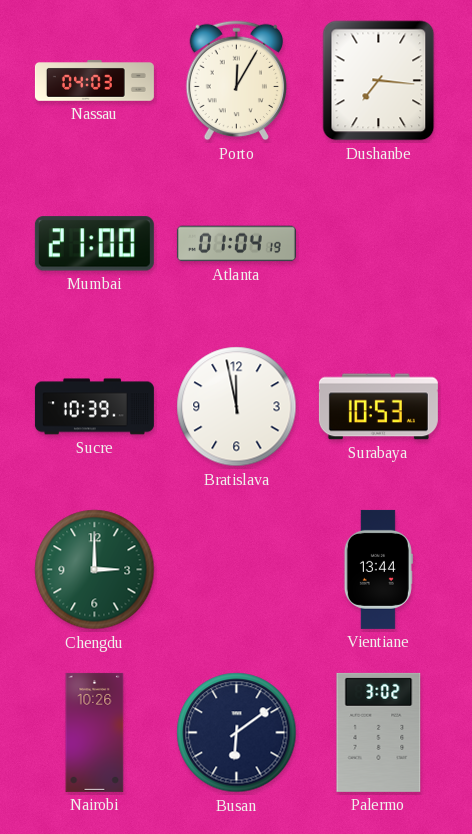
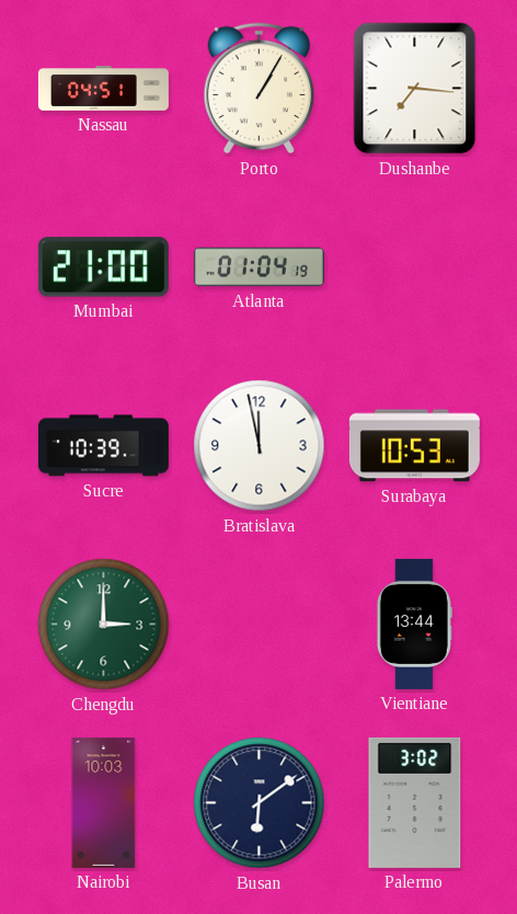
Nassau: 04:03 -> 04:51
Porto: 12:05 -> 1:05
Nairobi: 10:26 -> 10:03
